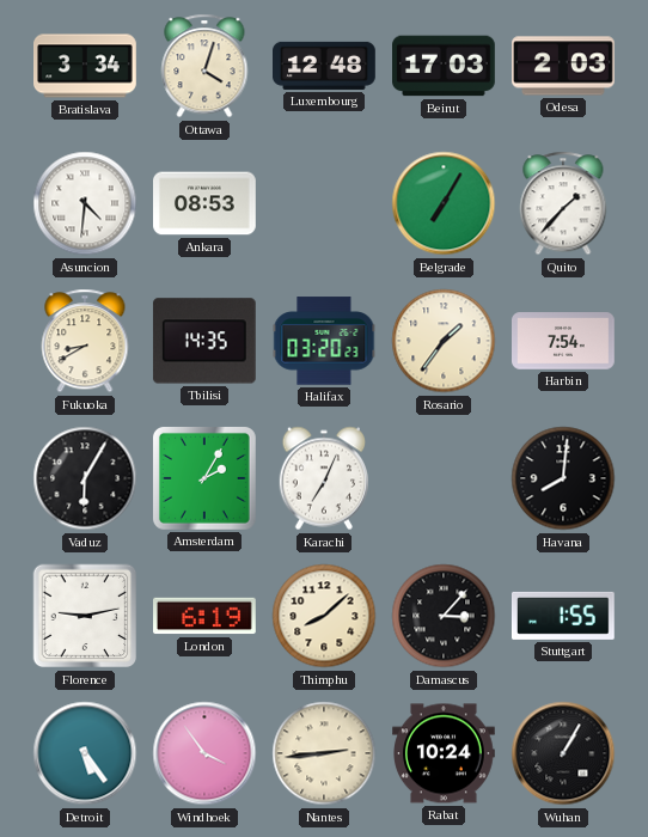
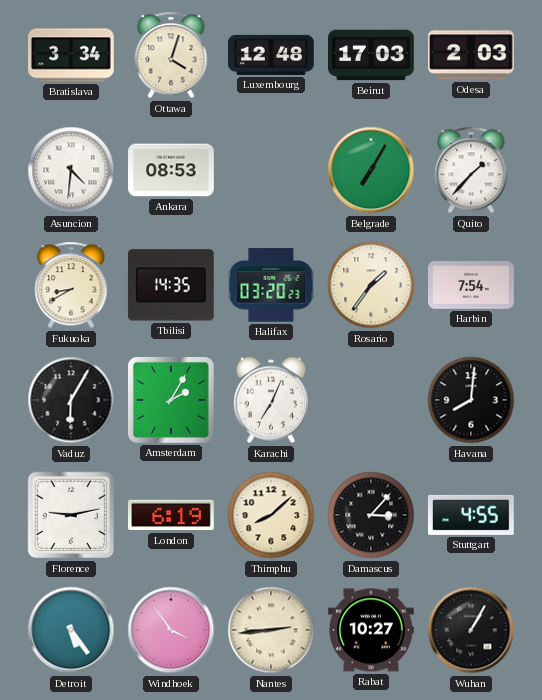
Stuttgart: 1:55 -> 4:55
Rabat: 10:24 -> 10:27
